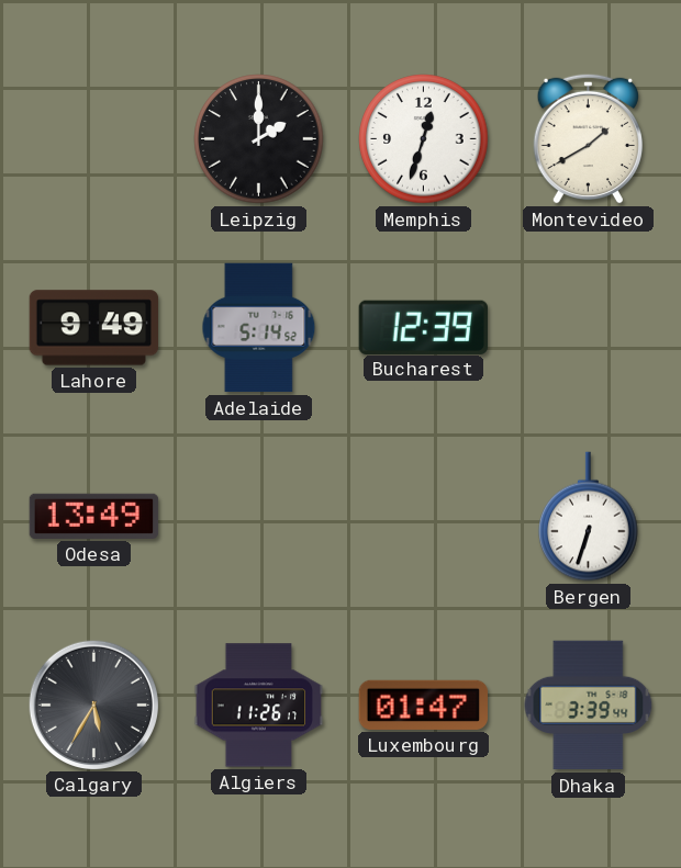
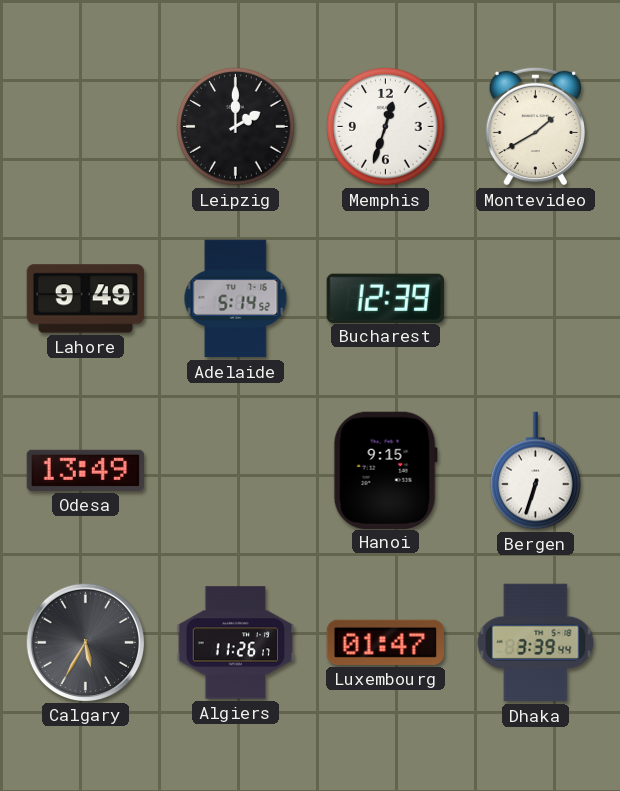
Hanoi: none -> 9:15
